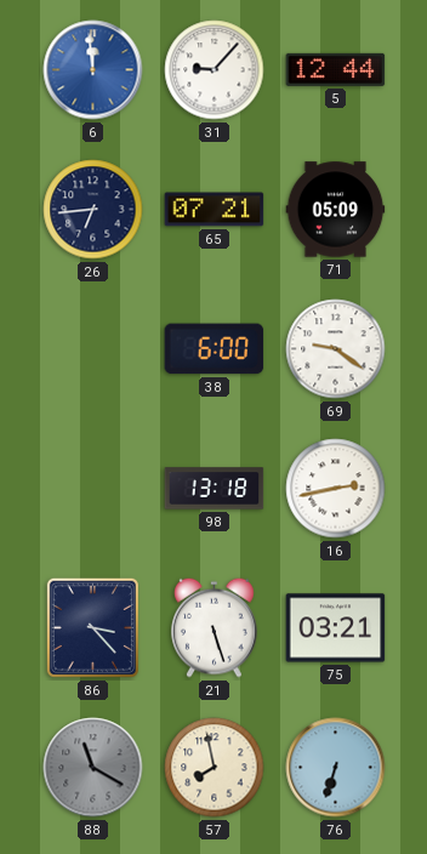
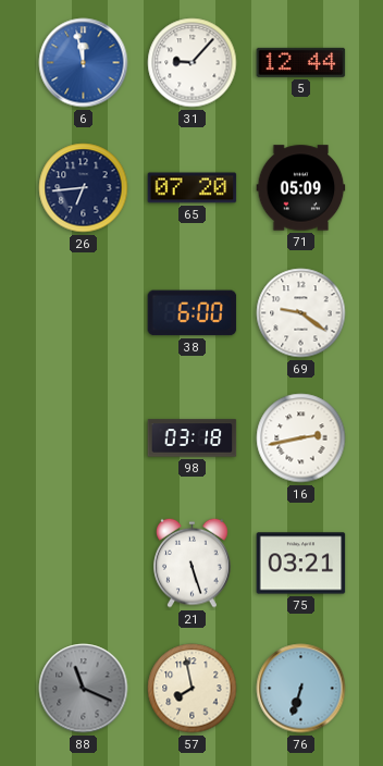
6: 11:59 -> 11:58
65: 07:21 -> 07:20
98: 13:18 -> 03:18
86: 3:23 -> none
88: 11:20 -> 11:19
